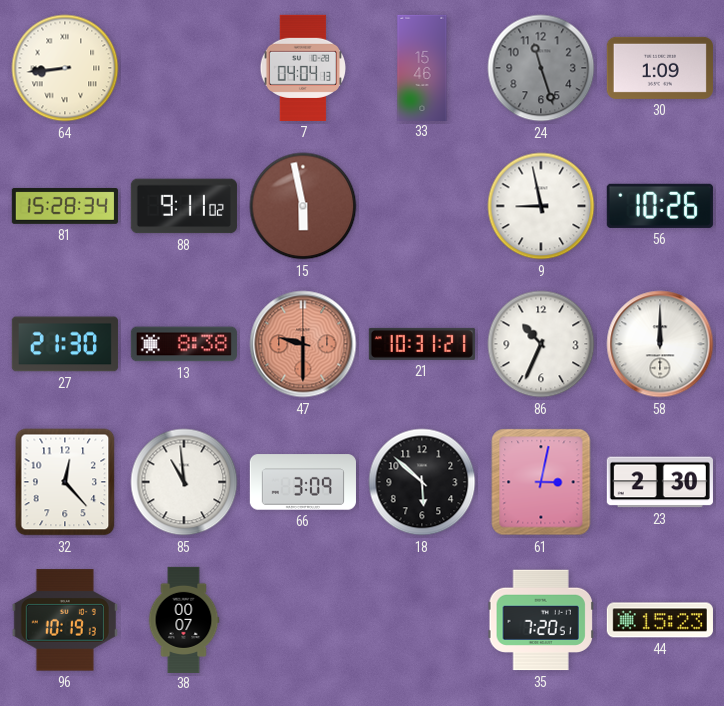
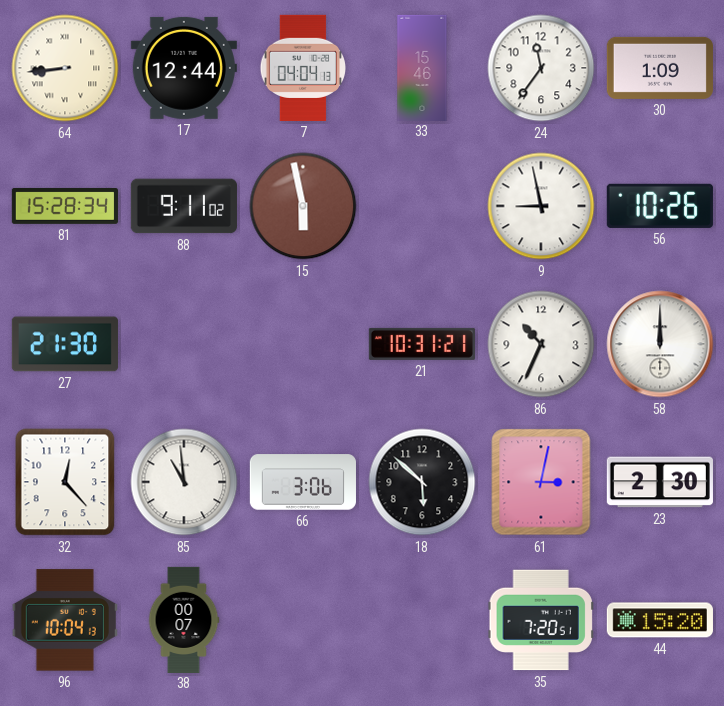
17: none -> 12:44
24: 11:27 -> 11:36
24 dial: grey -> white
13: 8:38 -> none
47: 9:30 -> none
66: 3:09 -> 3:06
96: 10:19 -> 10:04
44: 15:23 -> 15:20
